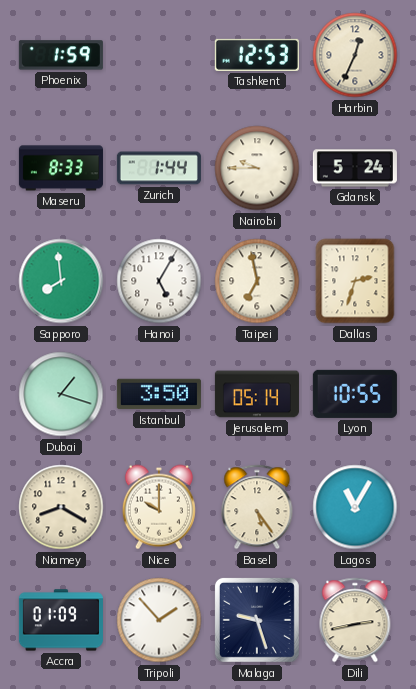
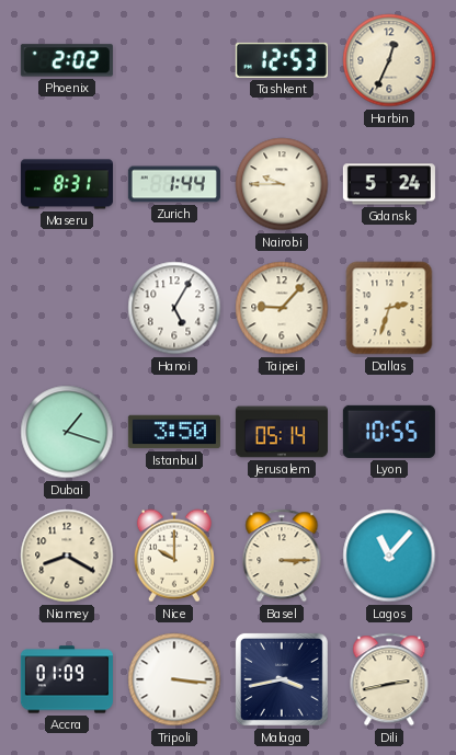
Phoenix: 1:59 -> 2:02
Maseru: 8:33 -> 8:31
Sapporo: 7:59 -> none
Taipei: 6:58 -> 9:07
Basel: 5:24 -> 3:15
Lagos: 11:05 -> 11:07
Tripoli: 1:53 -> 3:16
Malaga: 9:27 -> 3:43
